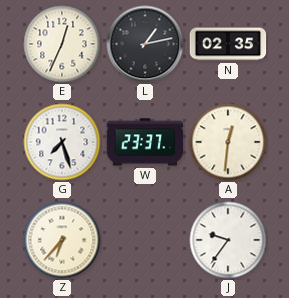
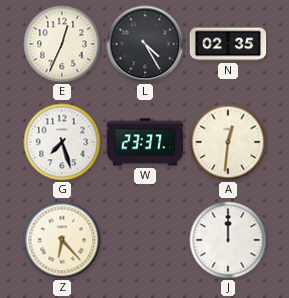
L: 1:13 -> 4:25
Z: 6:37 -> 6:23
J: 9:36 -> 12:00
